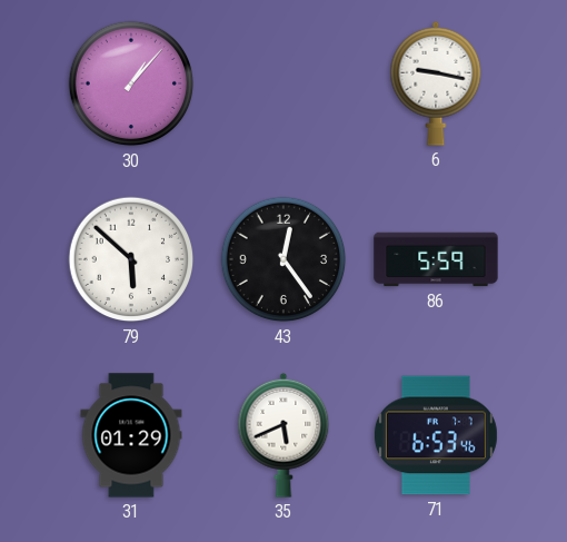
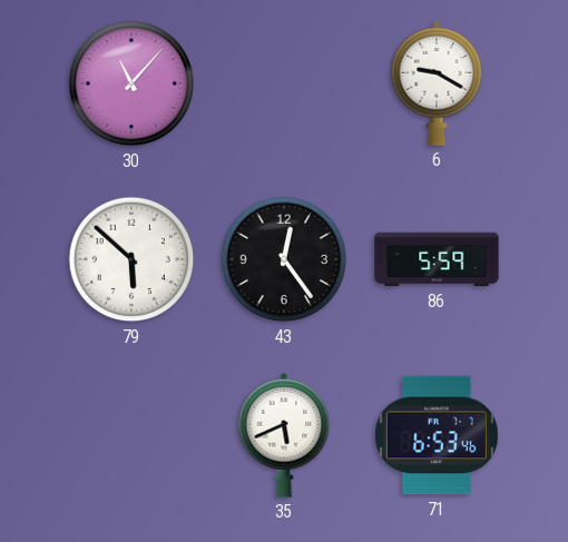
30: 1:07 -> 11:07
6: 9:17 -> 9:20
31: 01:29 -> none
